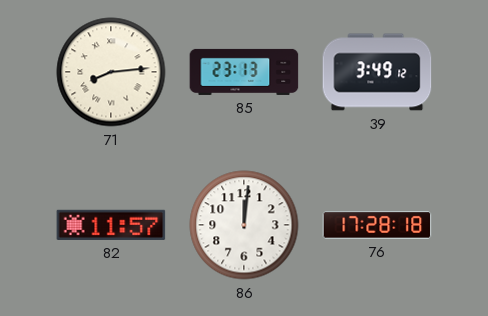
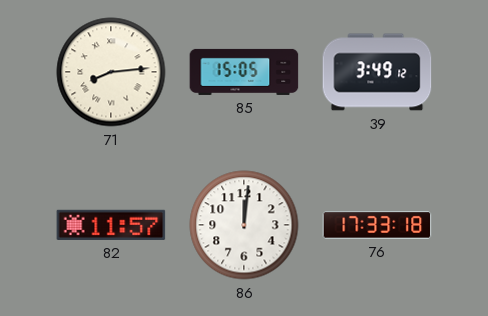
85: 23:13 -> 15:05
76: 17:28 -> 17:33
